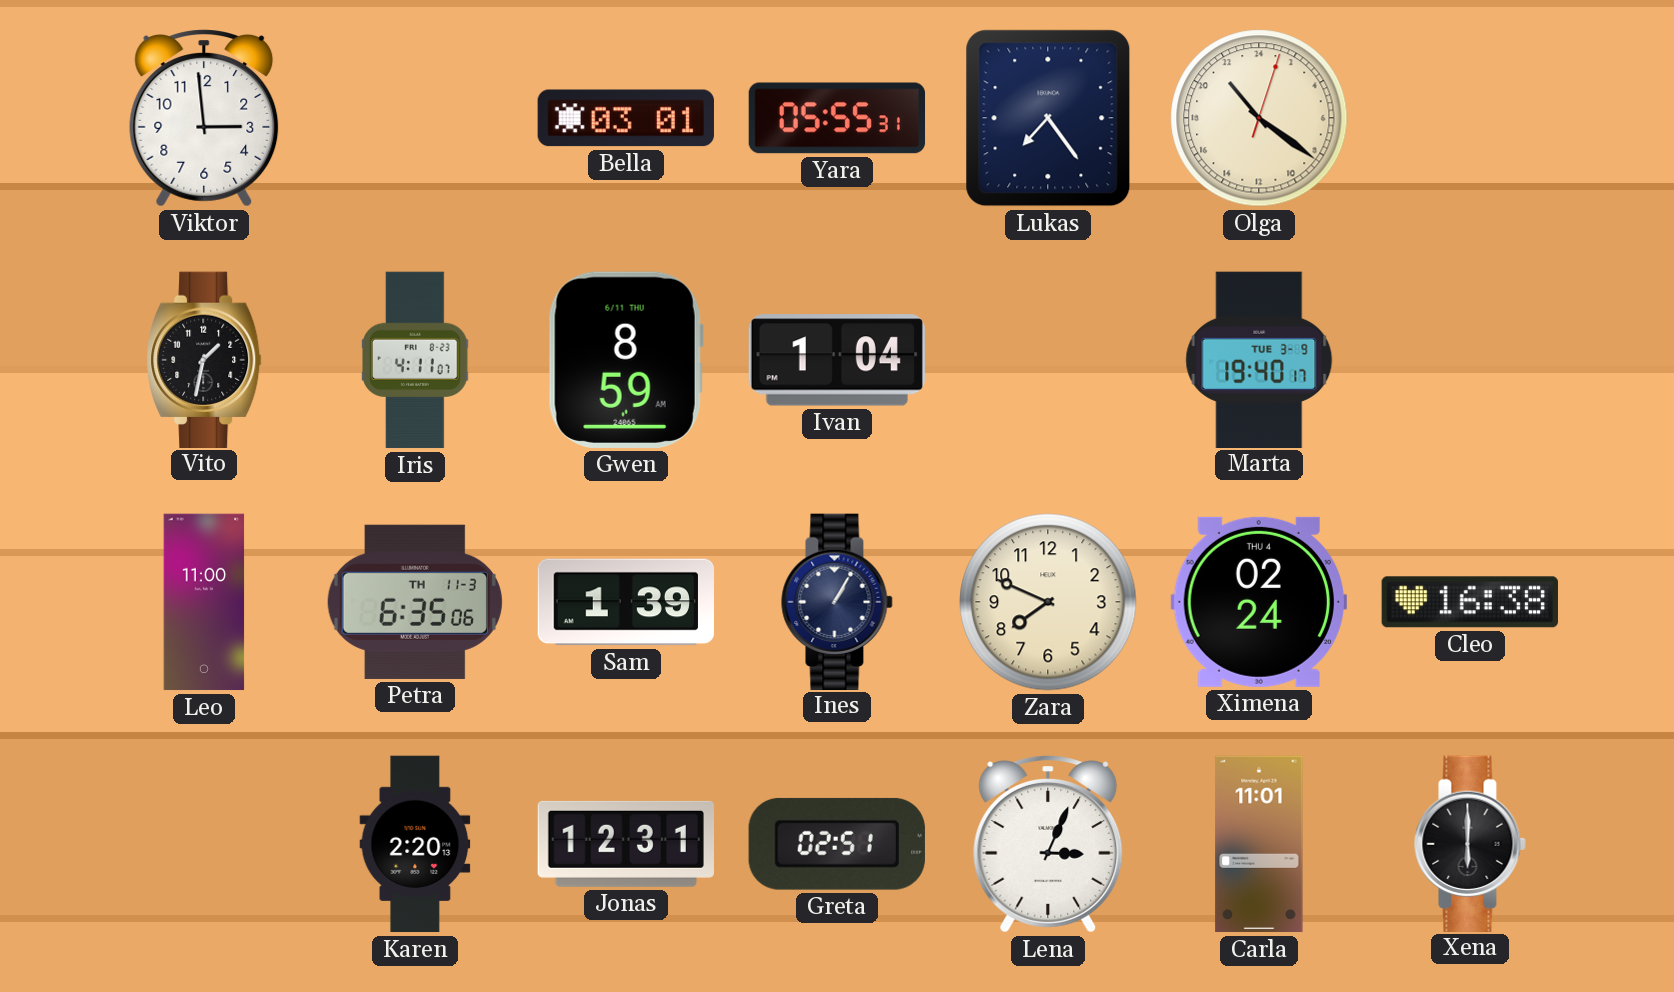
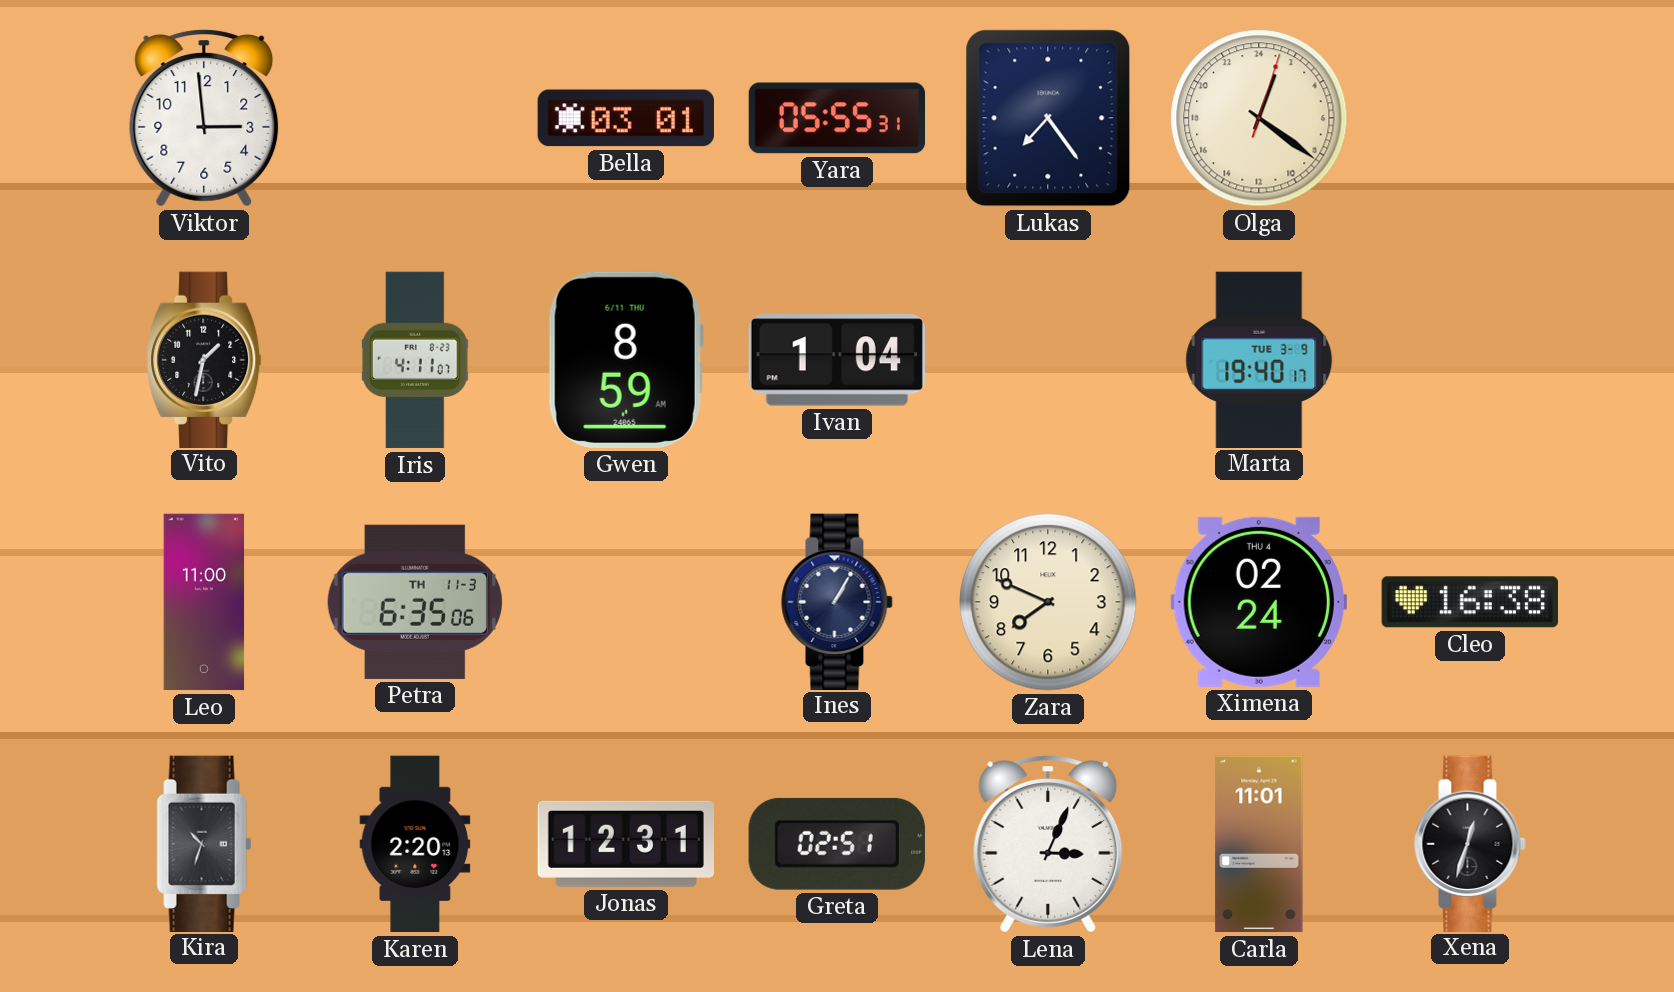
Olga: 21:21 -> 1:21
Sam: 1:39 -> none
Kira: none -> 10:33
Xena: 6:00 -> 12:33
